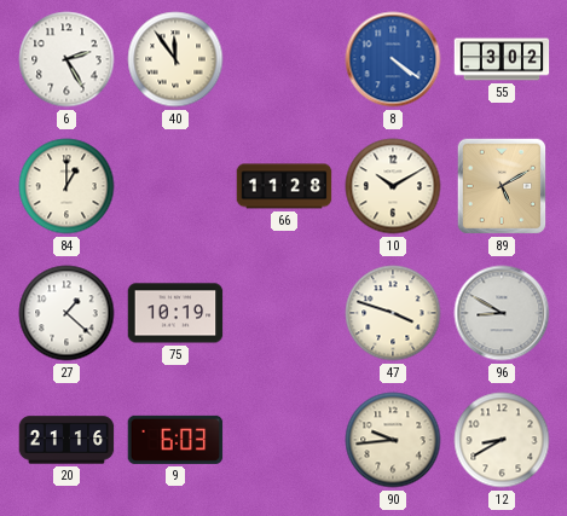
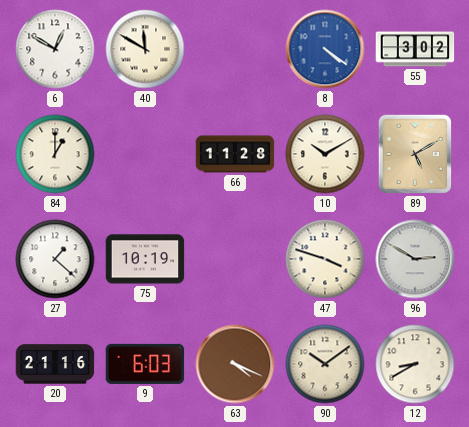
6: 2:25 -> 12:50
40: 11:54 -> 11:50
96: 8:50 -> 2:50
63: none -> 4:19
90: 9:44 -> 10:09
